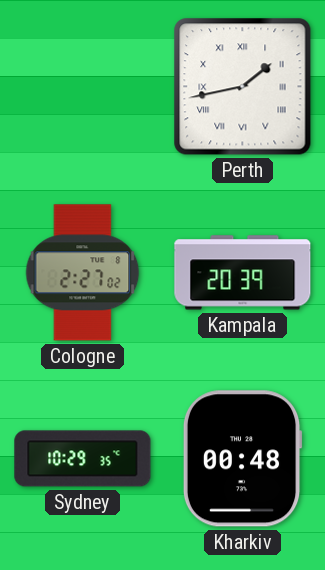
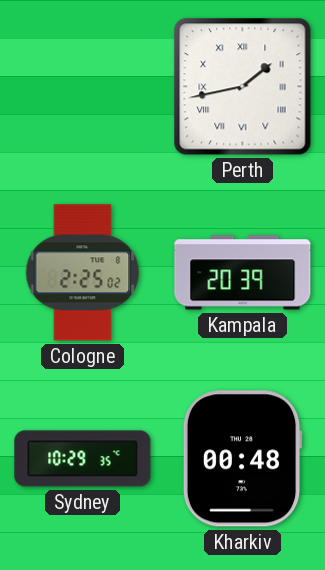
Cologne: 2:27 -> 2:25
